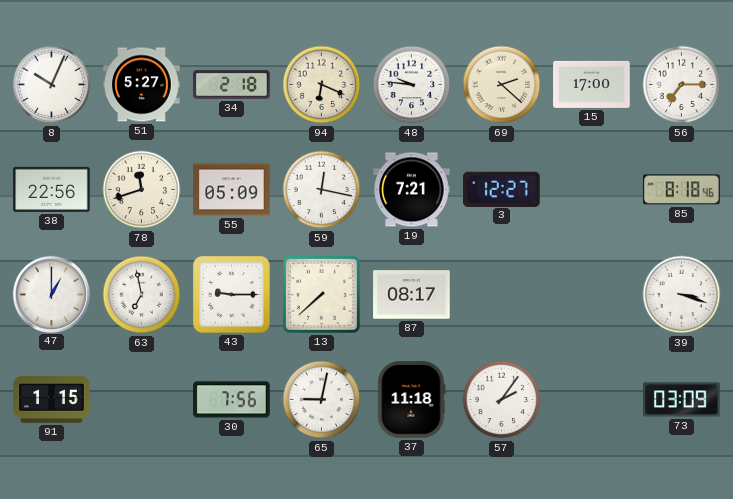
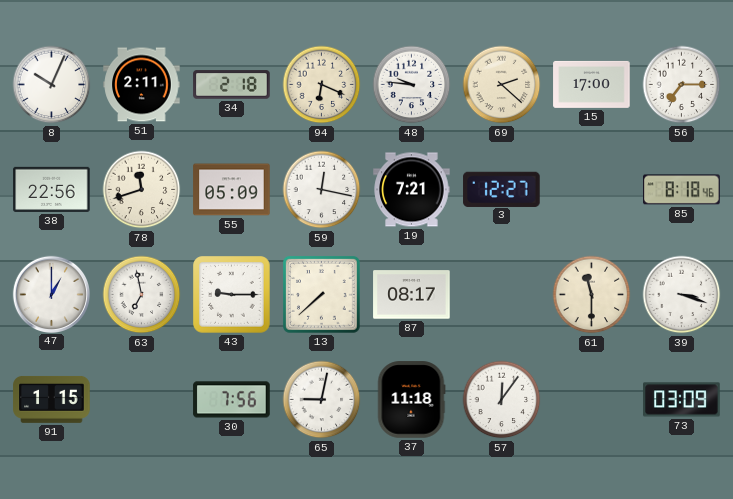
51: 5:27 -> 2:11
61: none -> 11:30
57: 2:06 -> 12:06
